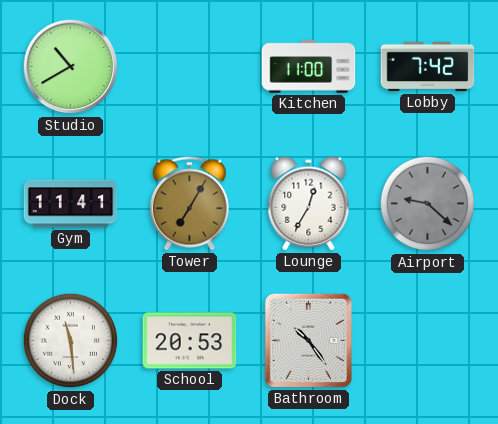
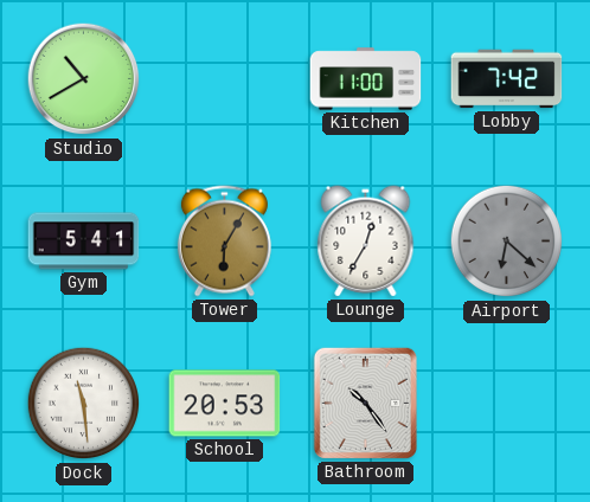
Gym: 11:41 -> 5:41
Tower: 7:05 -> 6:05
Airport: 9:22 -> 6:22
